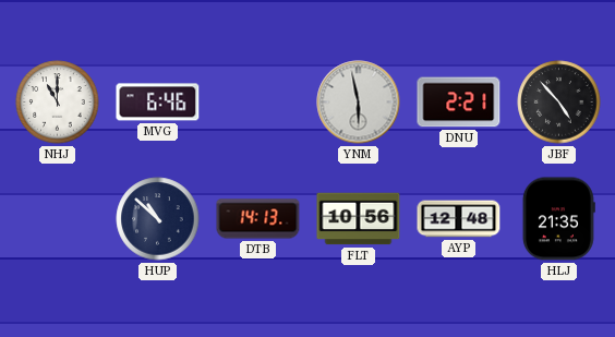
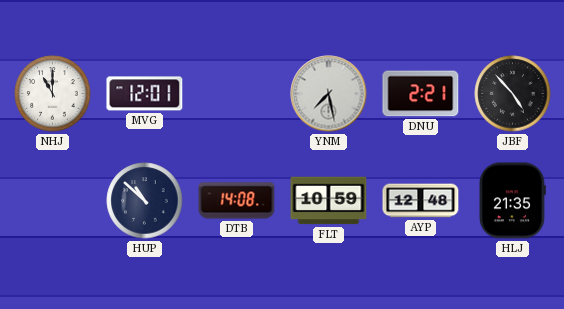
MVG: 6:46 -> 12:01
YNM: 5:58 -> 7:28
DTB: 14:13 -> 14:08
FLT: 10:56 -> 10:59
